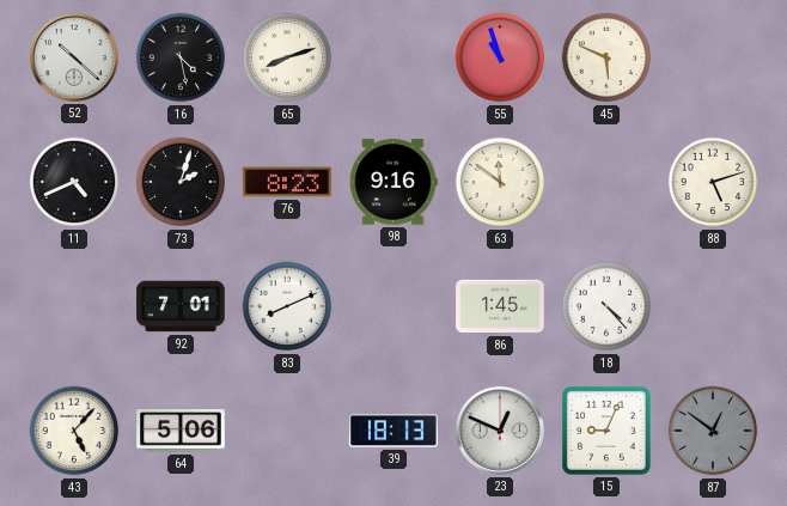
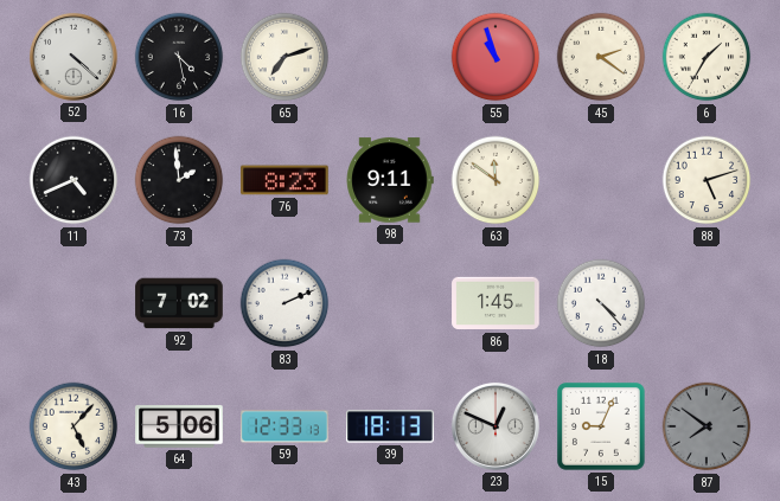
52: 10:22 -> 4:22
65: 8:12 -> 7:12
45: 5:49 -> 2:21
6: none -> 1:35
73: 2:03 -> 1:59
98: 9:16 -> 9:11
92: 7:01 -> 7:02
83: 8:11 -> 2:11
59: none -> 12:33
87: 12:51 -> 7:51
